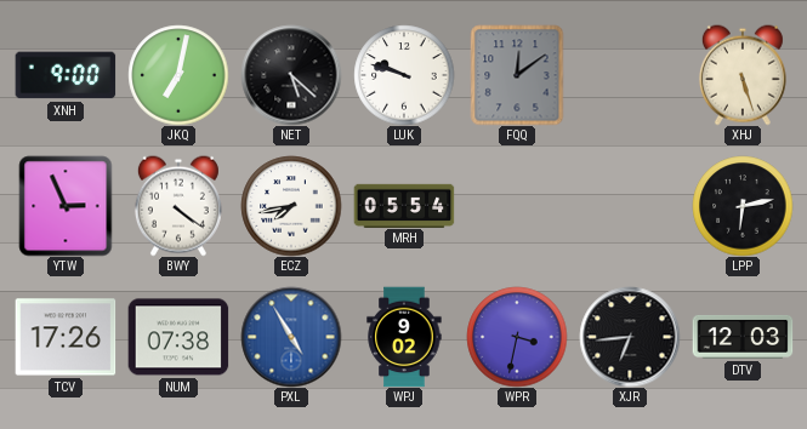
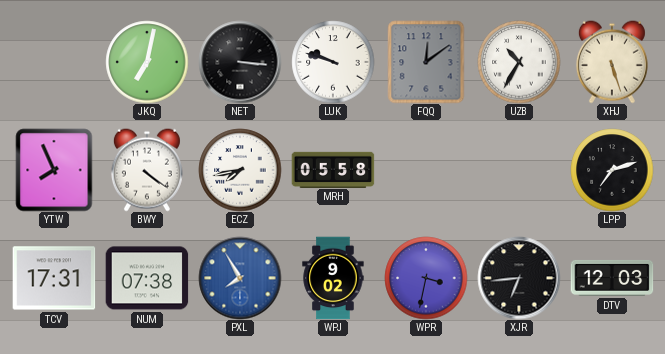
XNH: 9:00 -> none
NET: 5:22 -> 3:16
UZB: none -> 10:35
YTW: 2:56 -> 7:56
MRH: 05:54 -> 05:58
LPP: 6:13 -> 7:12
TCV: 17:26 -> 17:31
PXL: 4:55 -> 7:55
